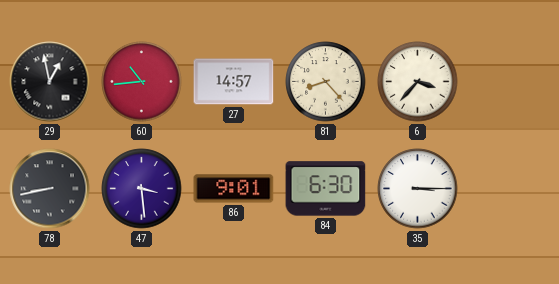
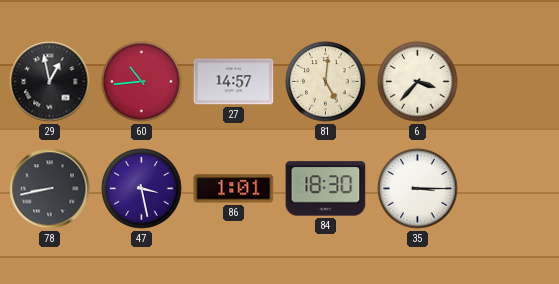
81: 8:23 -> 5:01
47: 3:29 -> 3:28
86: 9:01 -> 1:01
84: 6:30 -> 18:30
